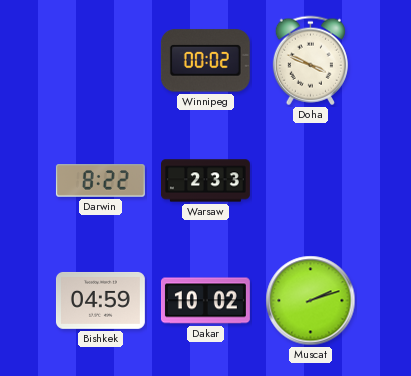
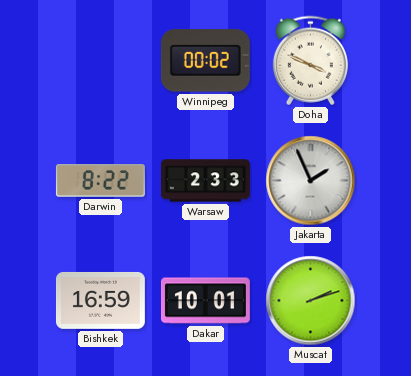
Jakarta: none -> 1:56
Bishkek: 04:59 -> 16:59
Dakar: 10:02 -> 10:01
